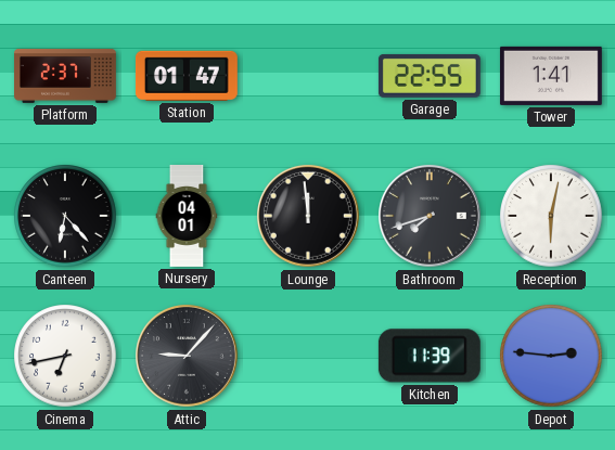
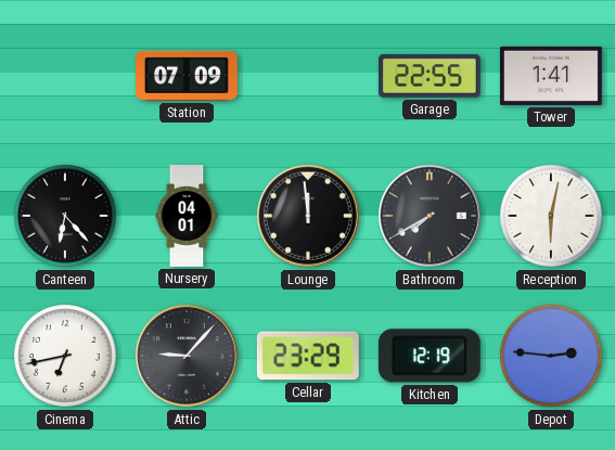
Platform: 2:37 -> none
Station: 01:47 -> 07:09
Bathroom: 7:42 -> 7:40
Cellar: none -> 23:29
Kitchen: 11:39 -> 12:19
